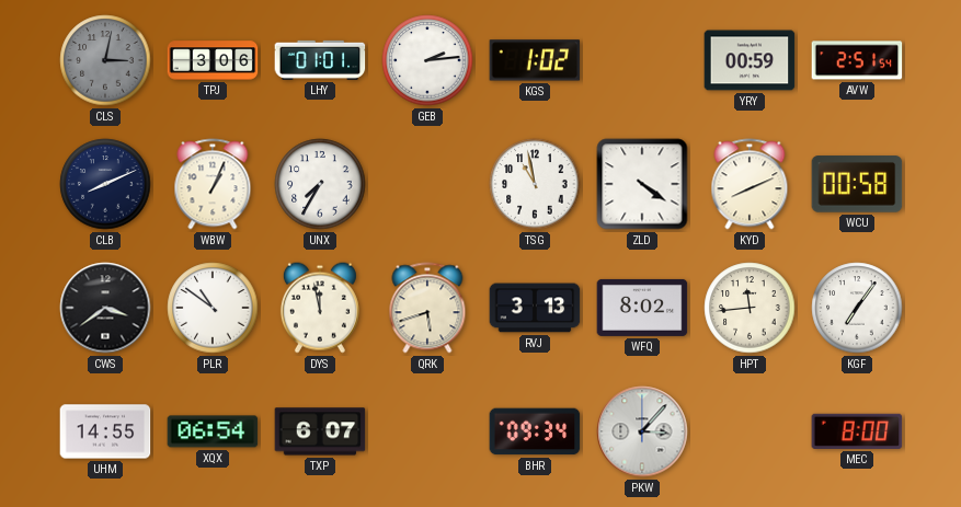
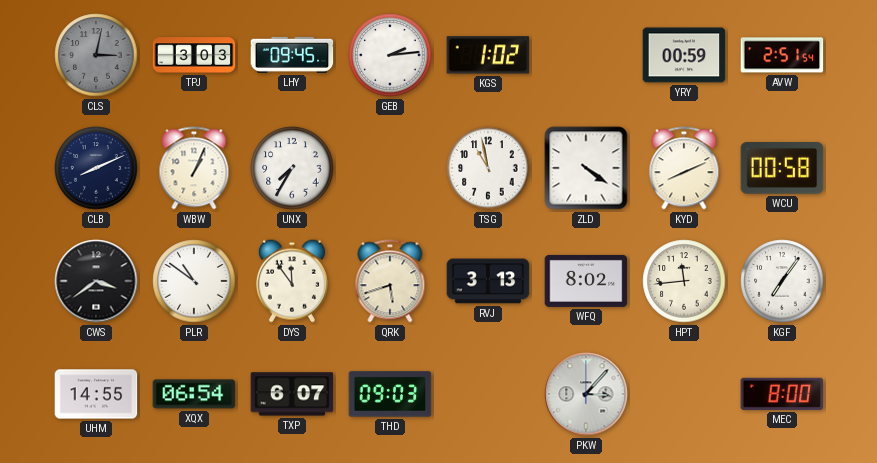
TPJ: 3:06 -> 3:03
LHY: 01:01 -> 09:45
DYS: 11:58 -> 11:54
THD: none -> 09:03
BHR: 09:34 -> none
